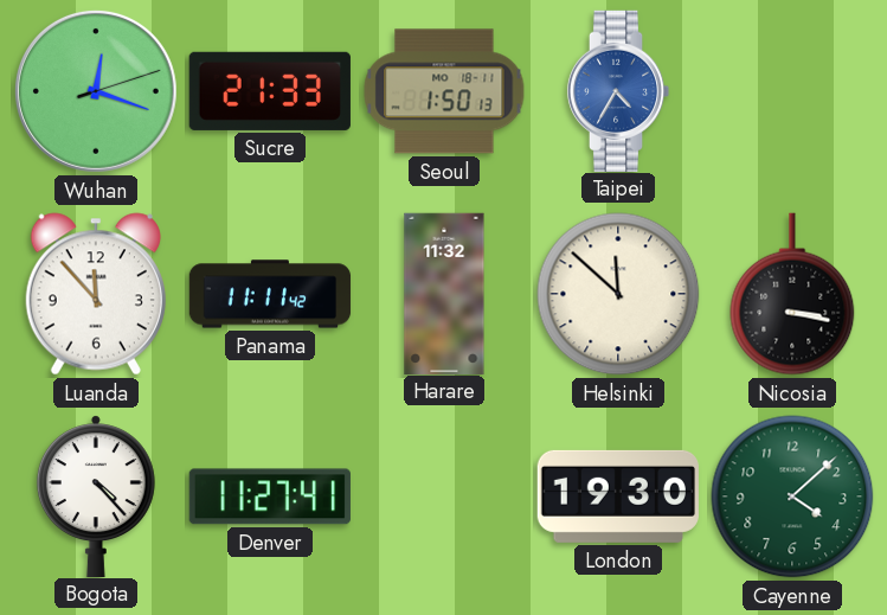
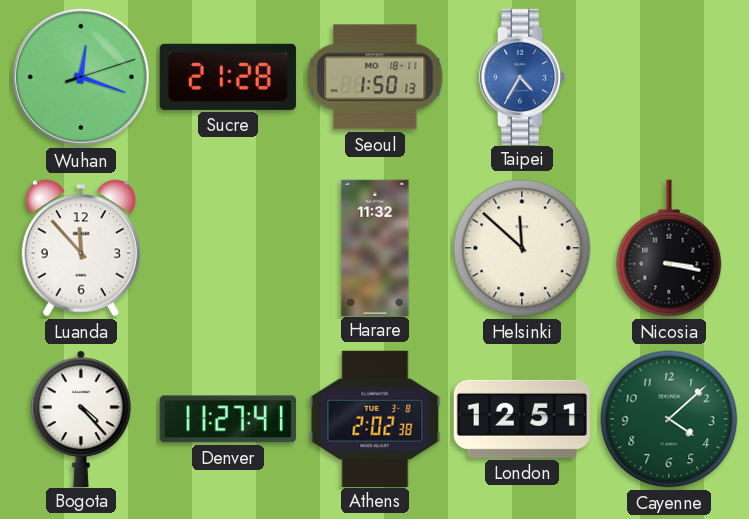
Sucre: 21:33 -> 21:28
Panama: 11:11 -> none
Athens: none -> 2:02
London: 19:30 -> 12:51
